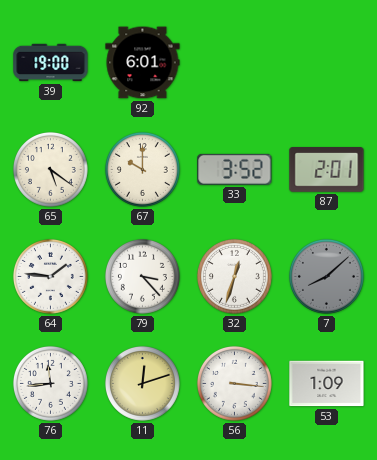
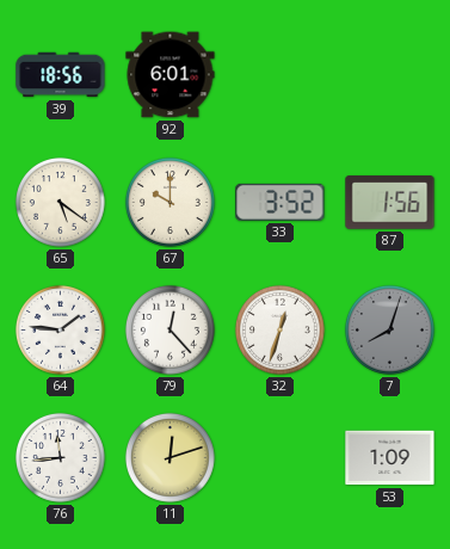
39: 19:00 -> 18:56
87: 2:01 -> 1:56
79: 3:23 -> 12:23
7: 8:08 -> 8:03
56: 3:16 -> none
